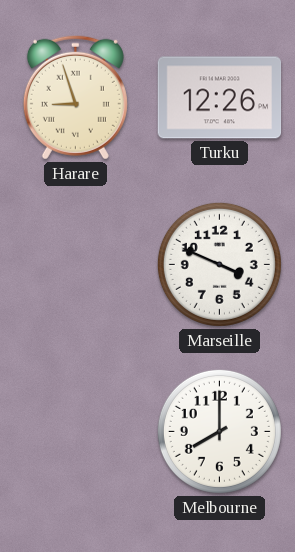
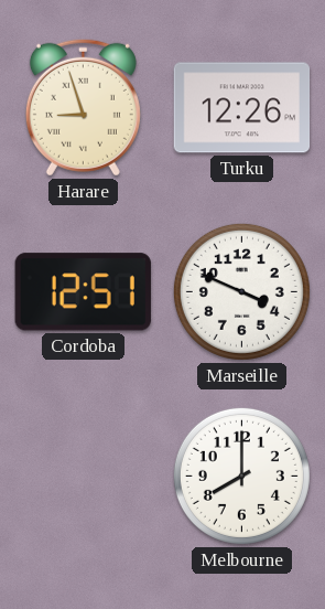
Cordoba: none -> 12:51
